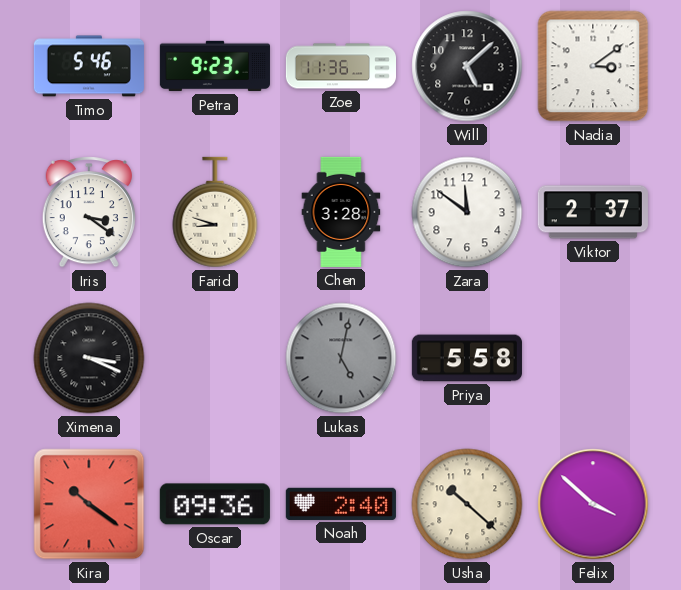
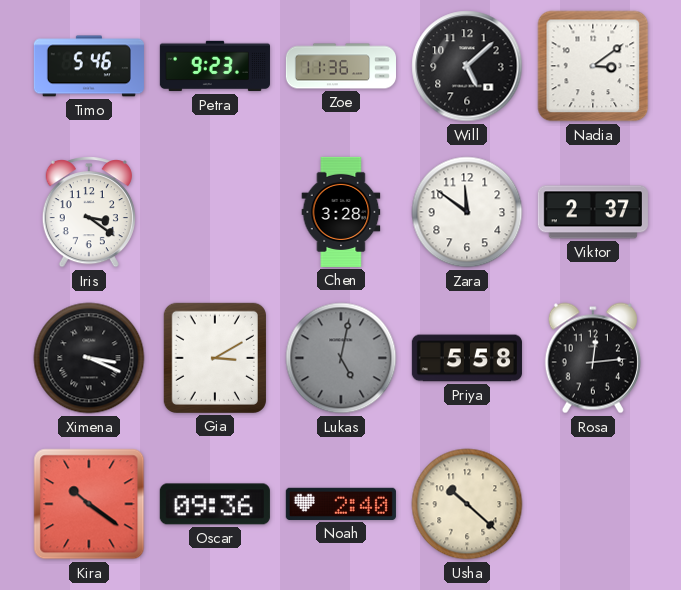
Farid: 8:48 -> none
Gia: none -> 3:10
Rosa: none -> 12:14
Felix: 3:52 -> none
